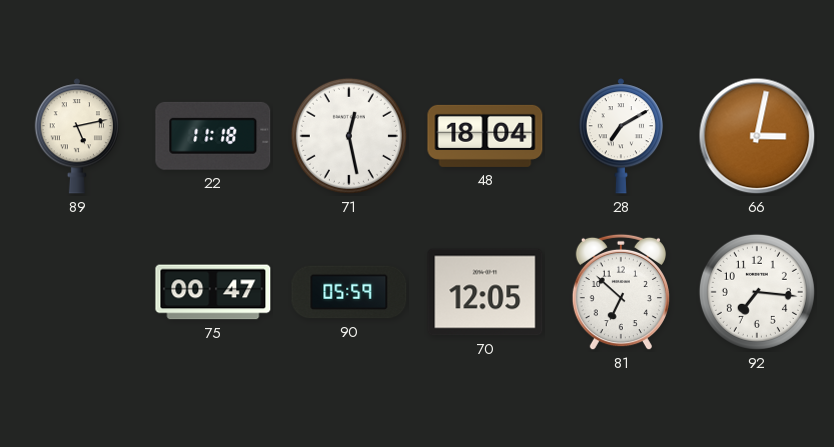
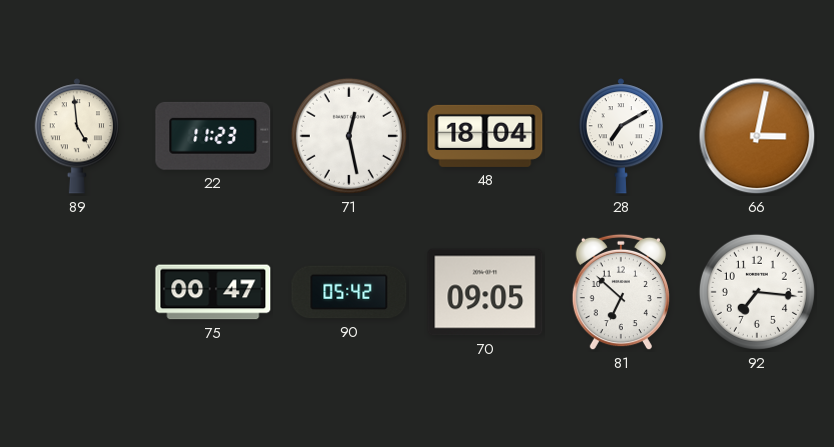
89: 5:13 -> 4:59
22: 11:18 -> 11:23
90: 05:59 -> 05:42
70: 12:05 -> 09:05
